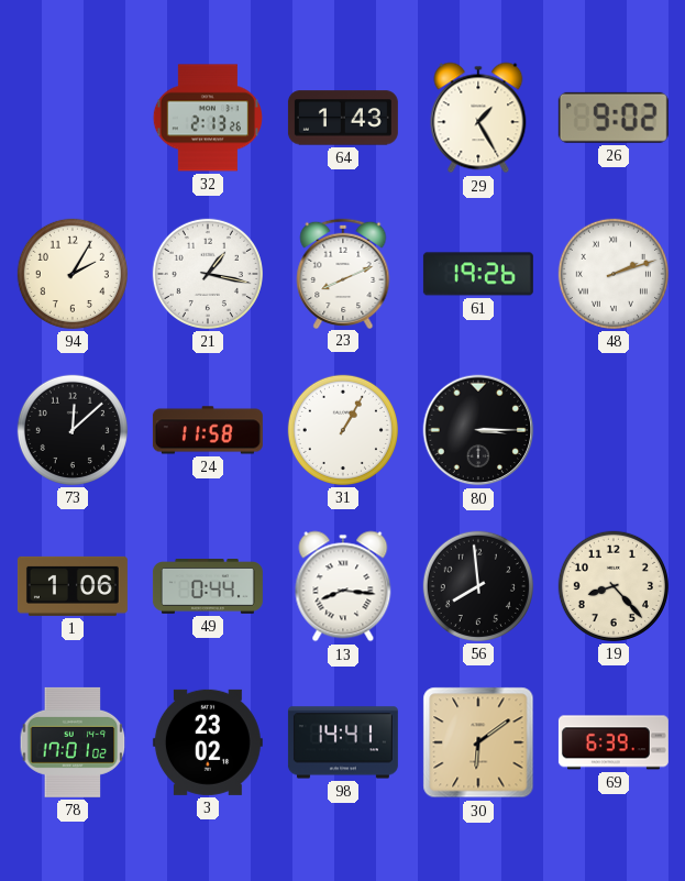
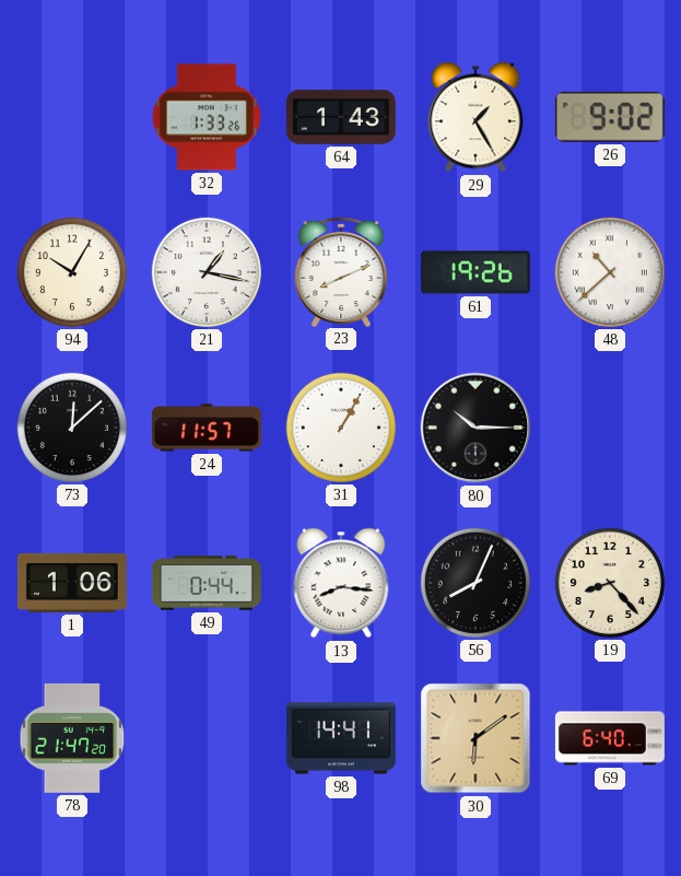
32: 2:13 -> 1:33
94: 2:05 -> 10:05
48: 2:12 -> 10:38
24: 11:58 -> 11:57
80: 3:15 -> 10:15
56: 7:59 -> 8:04
78: 17:01 -> 21:47
3: 23:02 -> none
69: 6:39 -> 6:40
